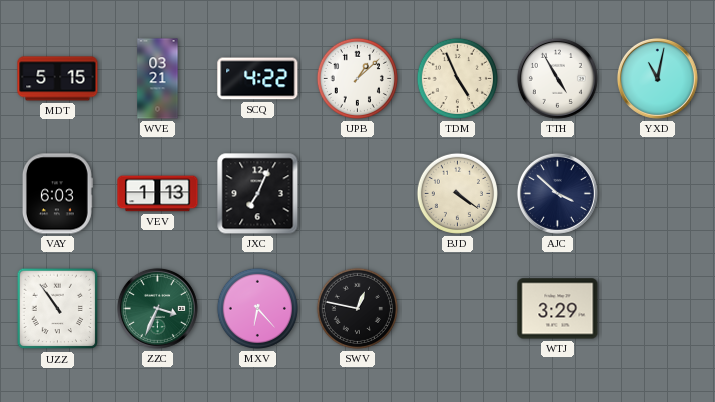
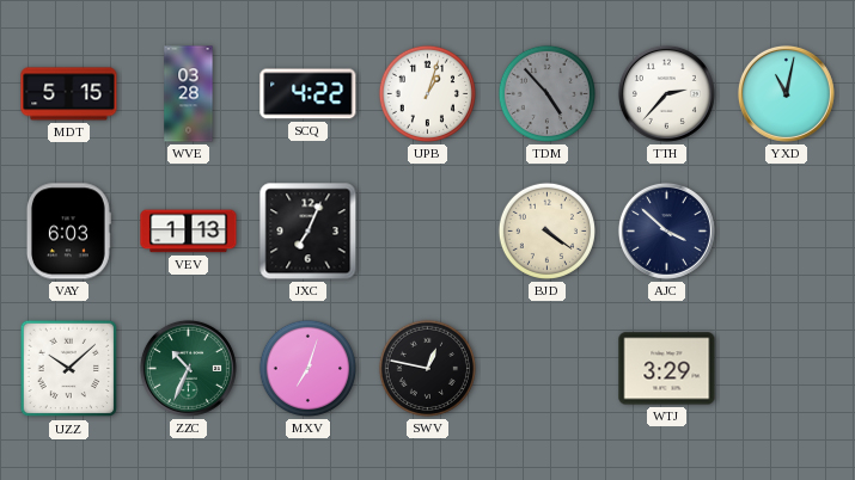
WVE: 03:21 -> 03:28
UPB: 1:08 -> 1:03
TDM: 4:56 -> 4:53
TDM dial: cream -> grey
TTH: 4:55 -> 2:37
UZZ: 10:54 -> 10:08
ZZC: 3:34 -> 10:34
MXV: 6:23 -> 7:03
